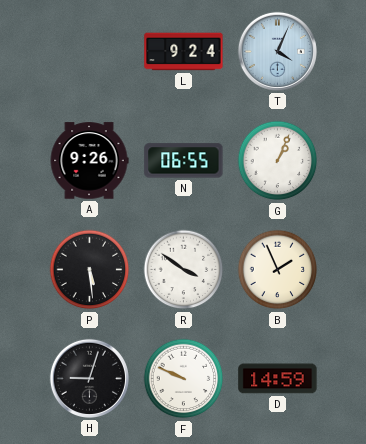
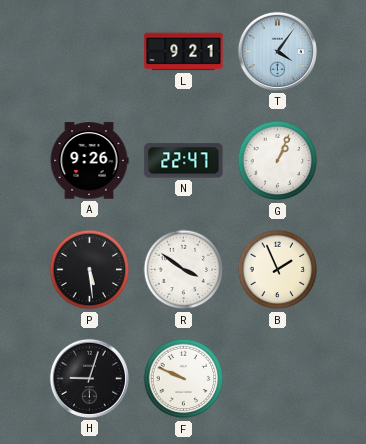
L: 9:24 -> 9:21
T: 4:04 -> 4:06
N: 06:55 -> 22:47
D: 14:59 -> none
